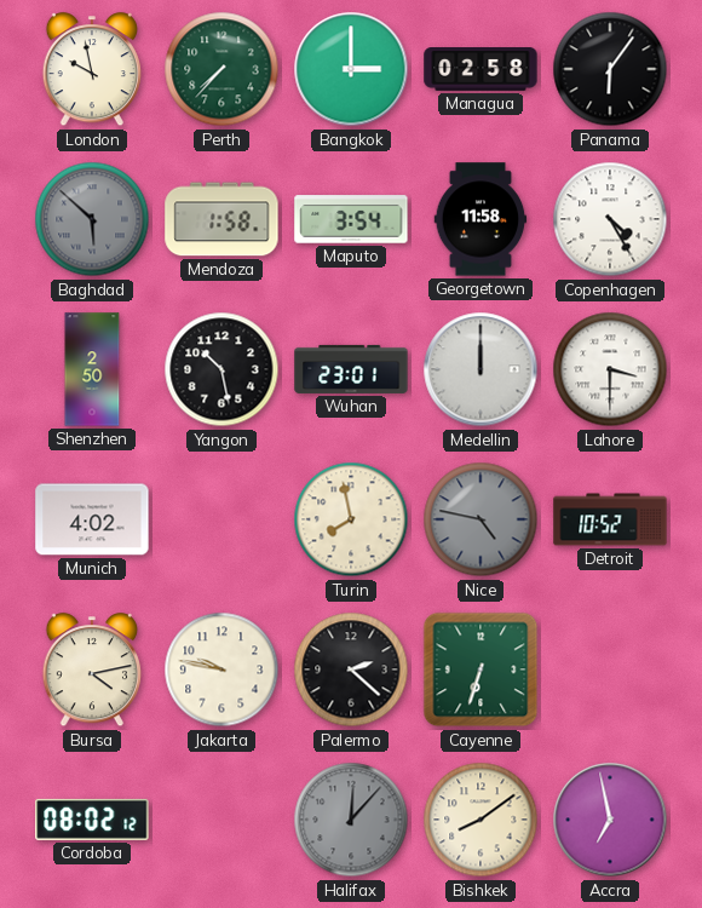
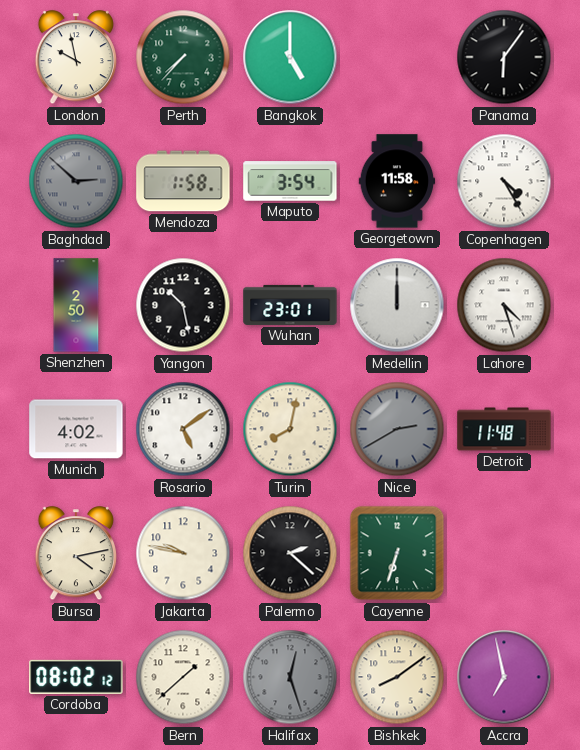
Bangkok: 3:00 -> 5:00
Managua: 02:58 -> none
Baghdad: 5:52 -> 2:52
Lahore: 3:30 -> 4:27
Rosario: none -> 5:09
Turin: 7:58 -> 8:02
Nice: 4:47 -> 2:40
Detroit: 10:52 -> 11:48
Bern: none -> 1:38
Halifax: 12:07 -> 12:27
